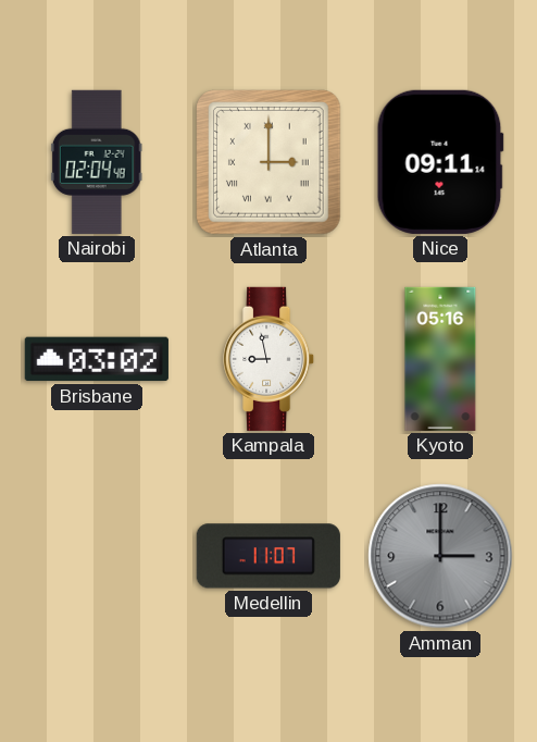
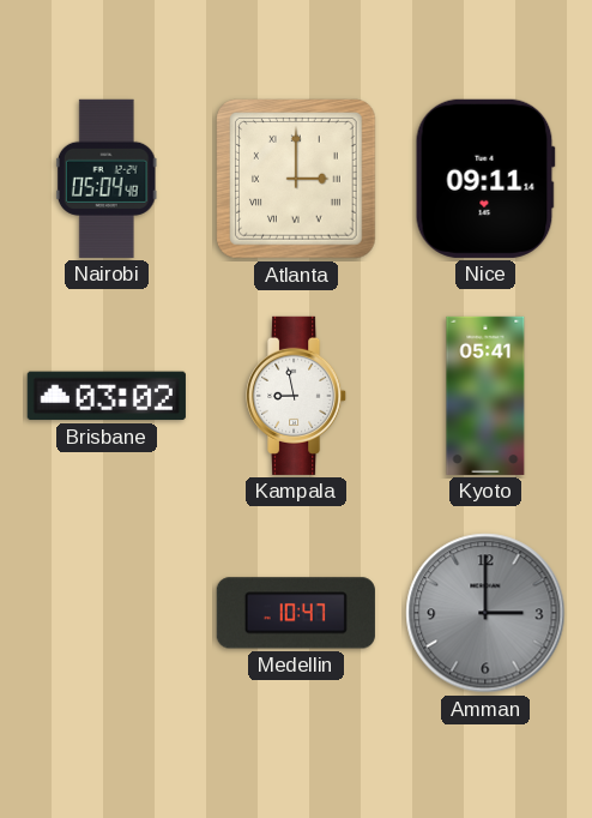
Nairobi: 02:04 -> 05:04
Kyoto: 05:16 -> 05:41
Medellin: 11:07 -> 10:47
